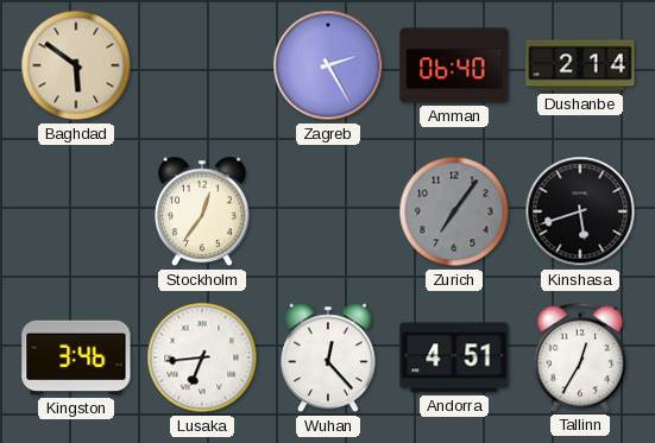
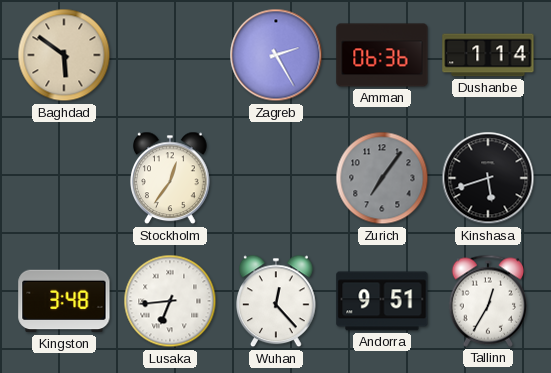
Amman: 06:40 -> 06:36
Dushanbe: 2:14 -> 1:14
Kingston: 3:46 -> 3:48
Andorra: 4:51 -> 9:51
